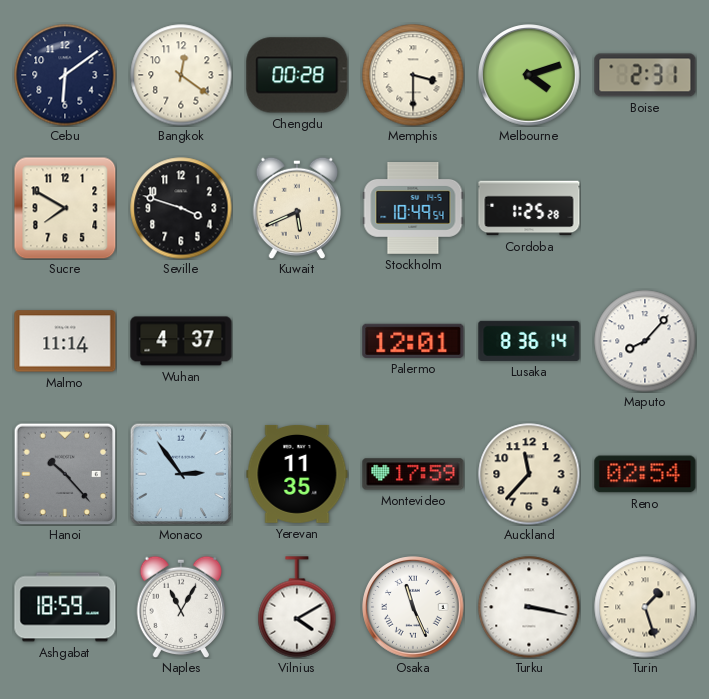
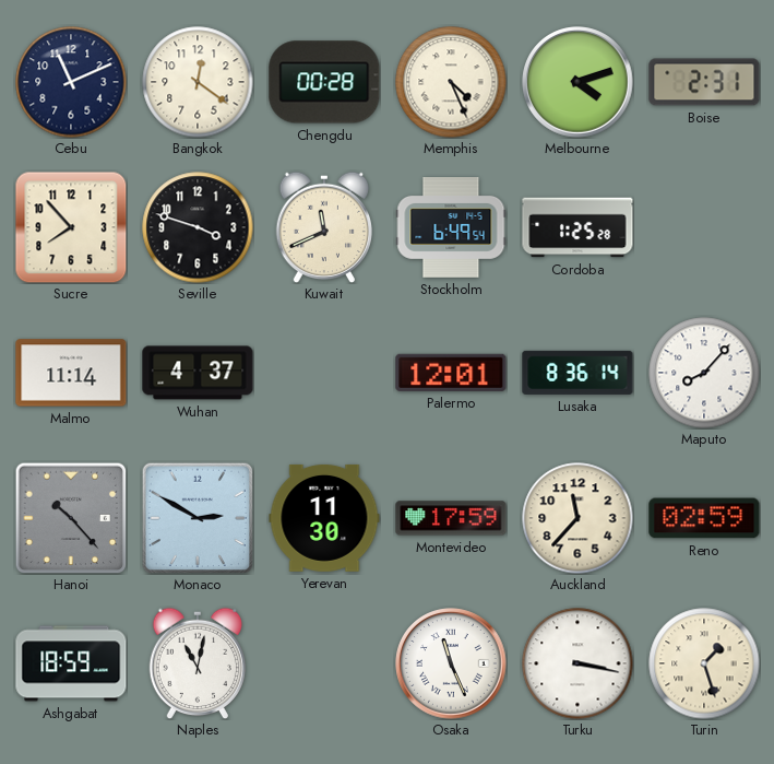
Cebu: 6:09 -> 11:11
Memphis: 3:30 -> 4:26
Sucre: 7:50 -> 7:53
Kuwait: 5:41 -> 11:41
Stockholm: 10:49 -> 6:49
Monaco: 2:54 -> 2:50
Yerevan: 11:35 -> 11:30
Reno: 02:54 -> 02:59
Naples: 11:05 -> 11:02
Vilnius: 4:10 -> none
